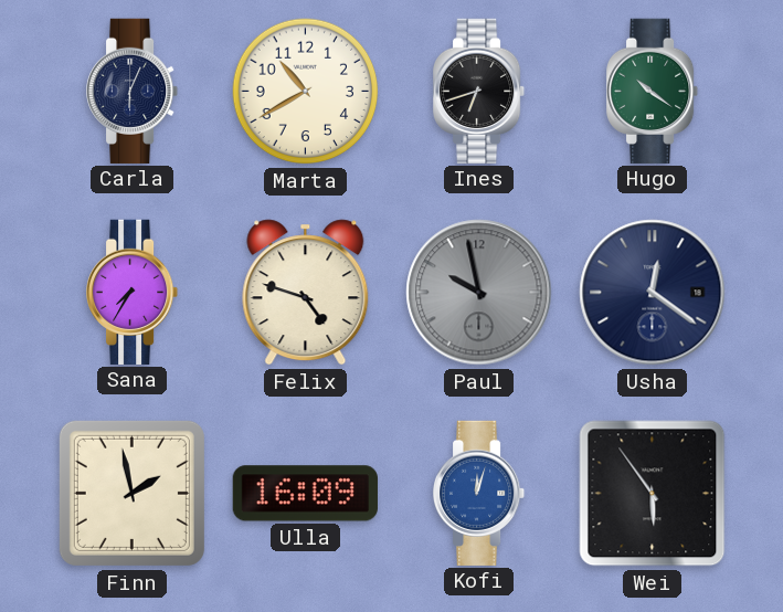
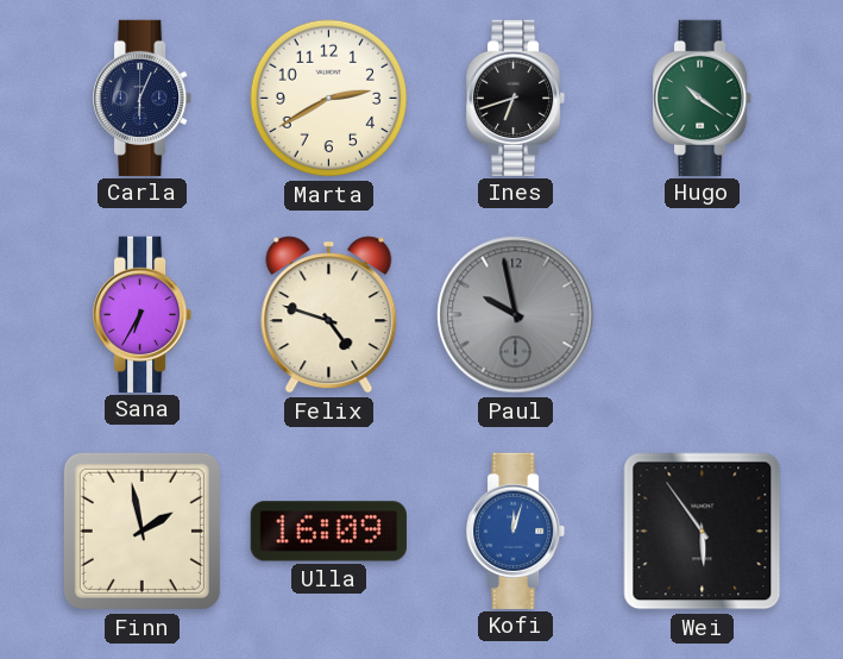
Marta: 10:40 -> 2:40
Sana: 7:35 -> 6:35
Usha: 12:21 -> none
